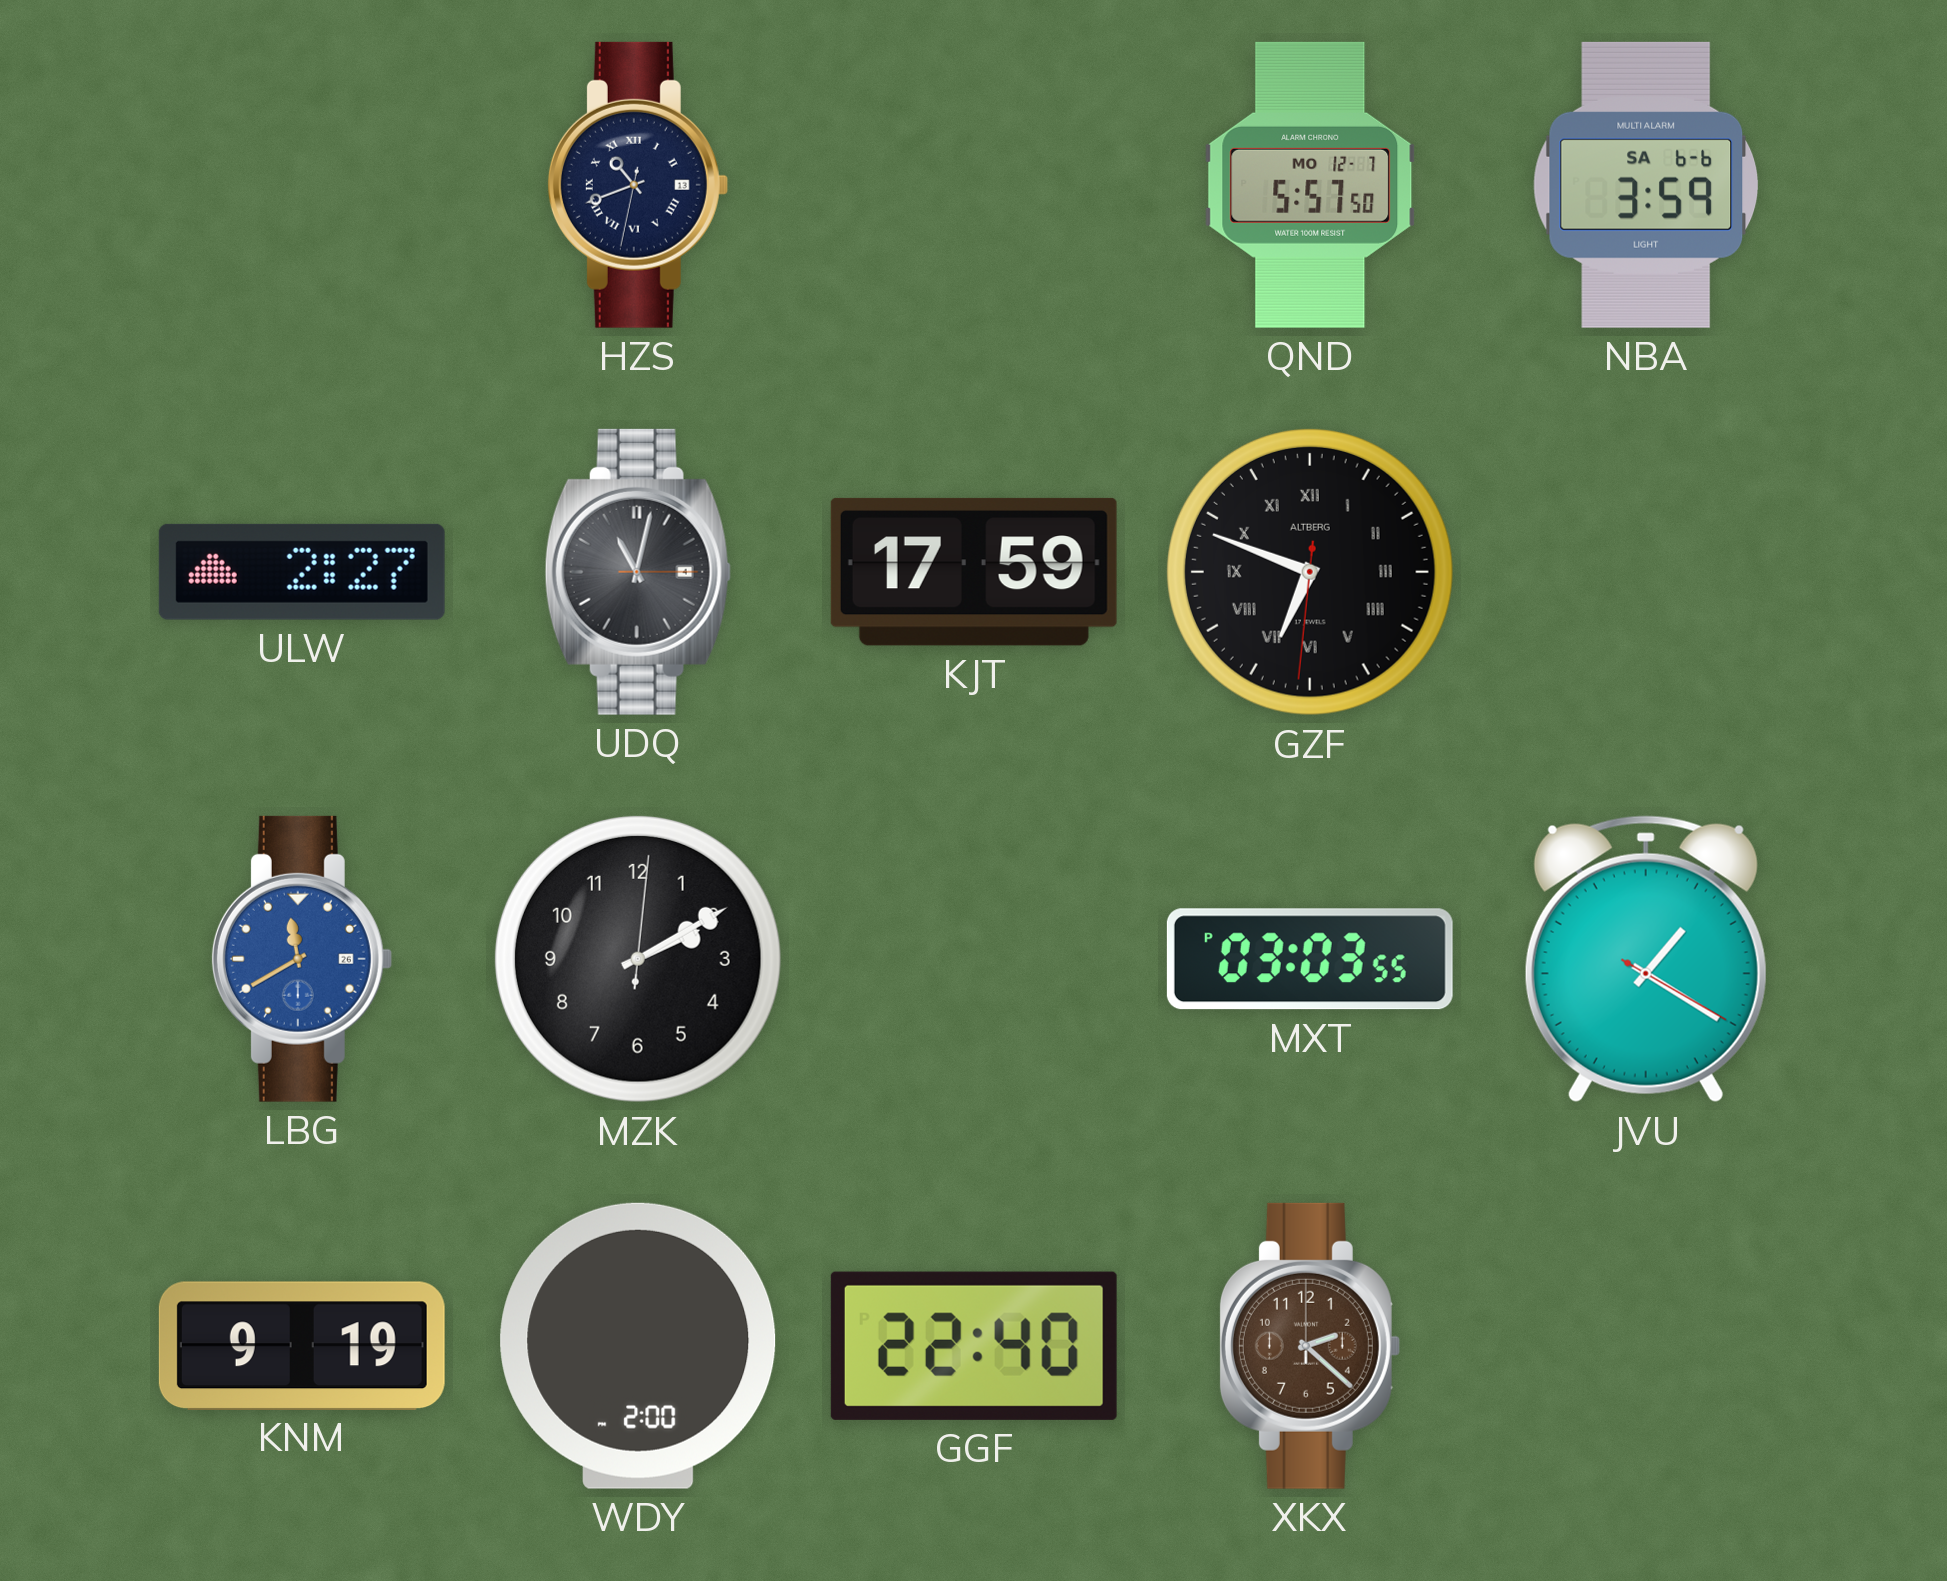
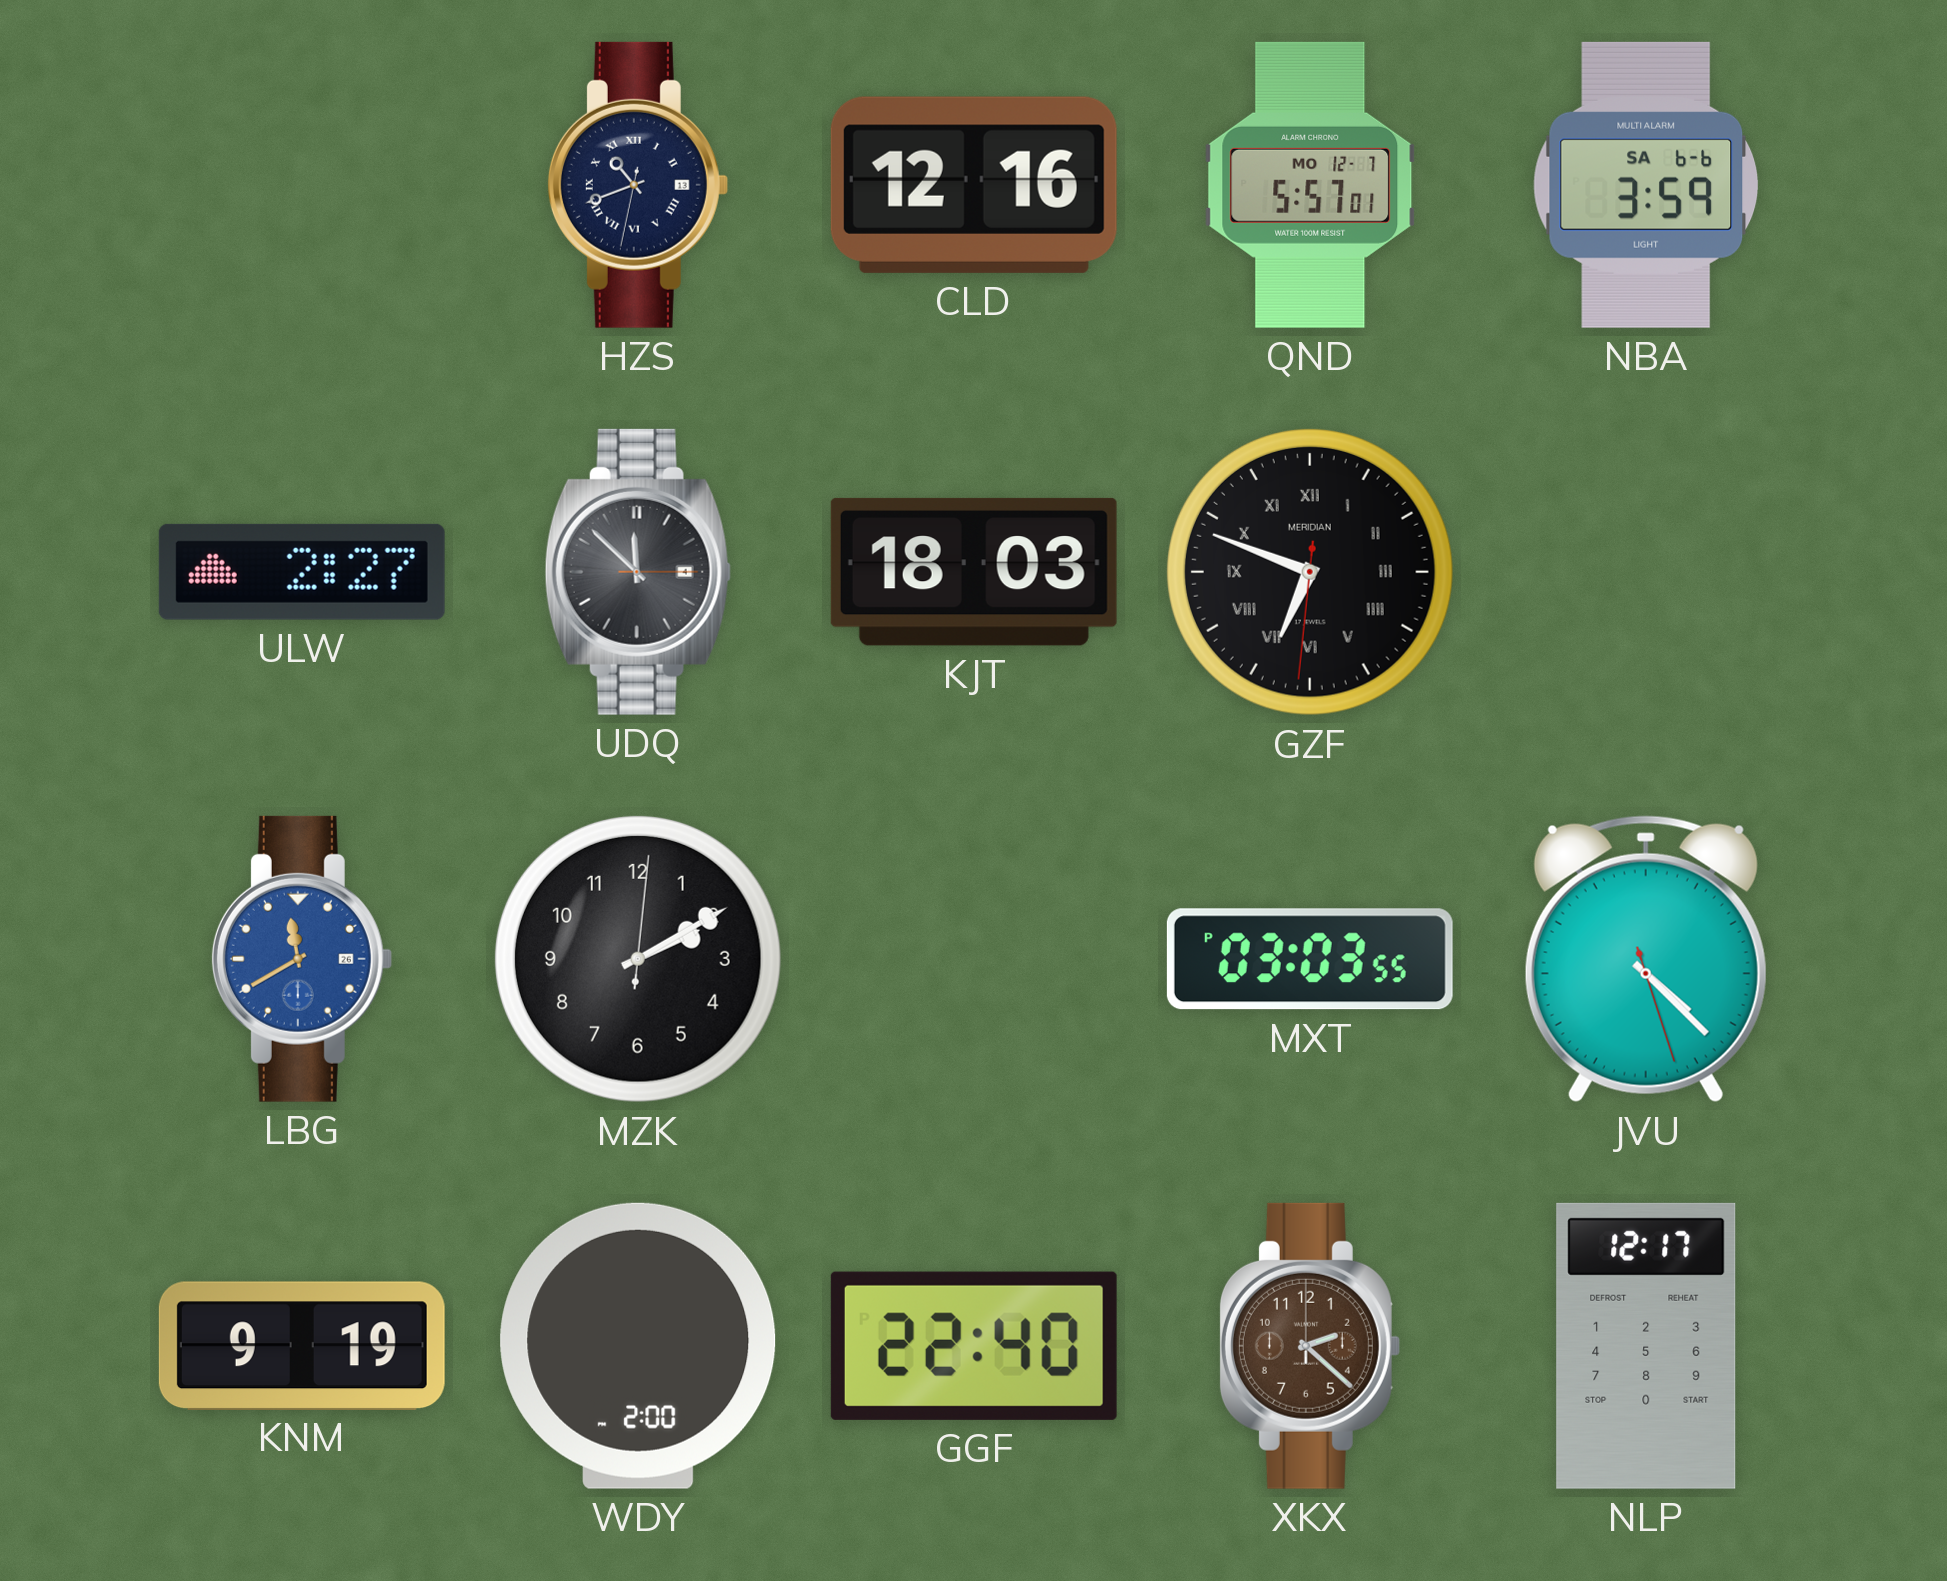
CLD: none -> 12:16
QND: 5:57:50 -> 5:57:01
UDQ: 11:02 -> 11:52
KJT: 17:59 -> 18:03
GZF brand: ALTBERG -> MERIDIAN
JVU: 1:20 -> 4:22
NLP: none -> 12:17
